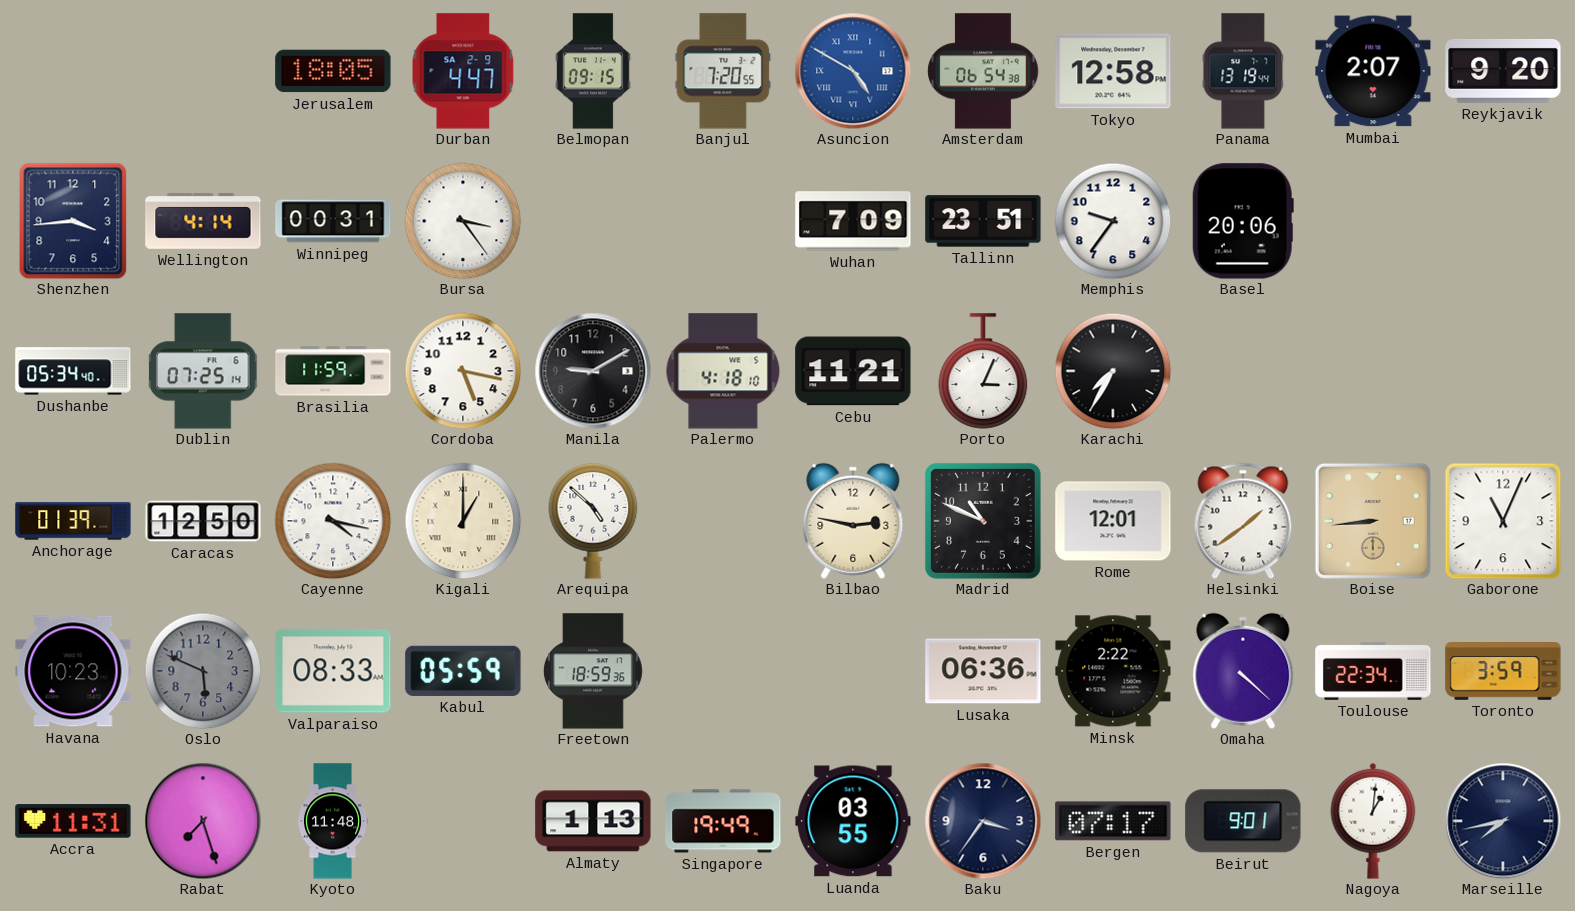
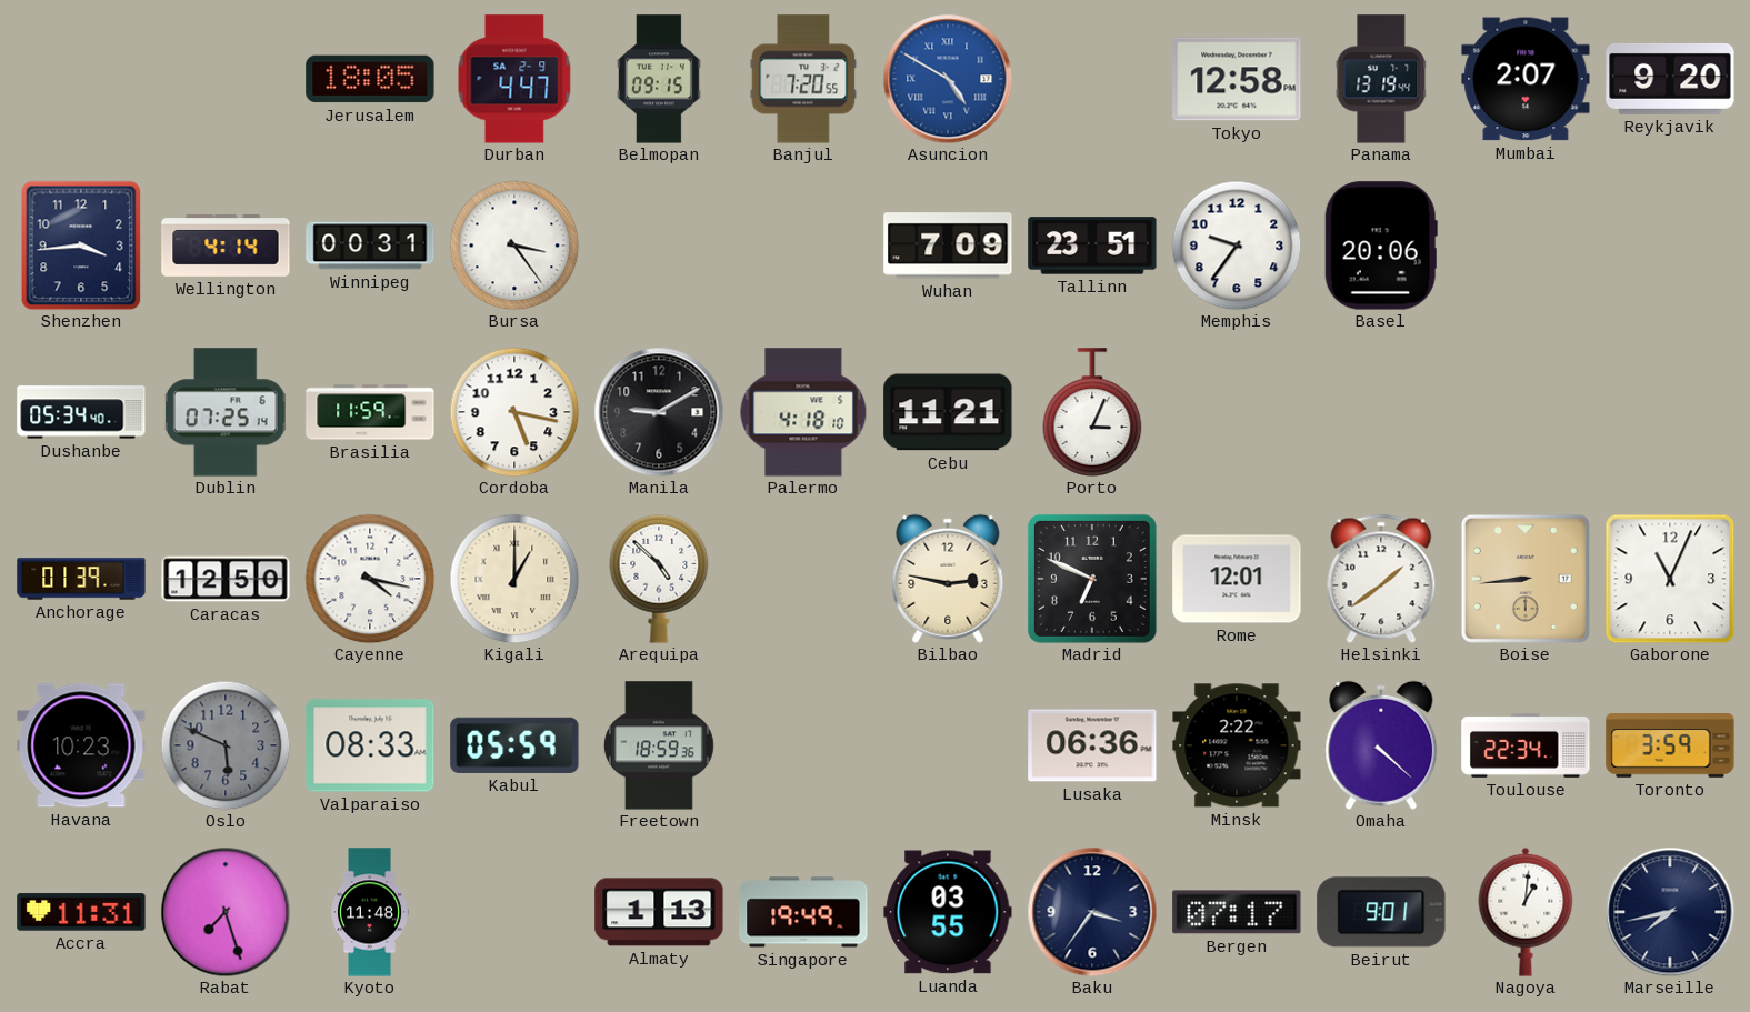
Amsterdam: 06:54 -> none
Karachi: 7:35 -> none
Madrid: 10:49 -> 6:49
